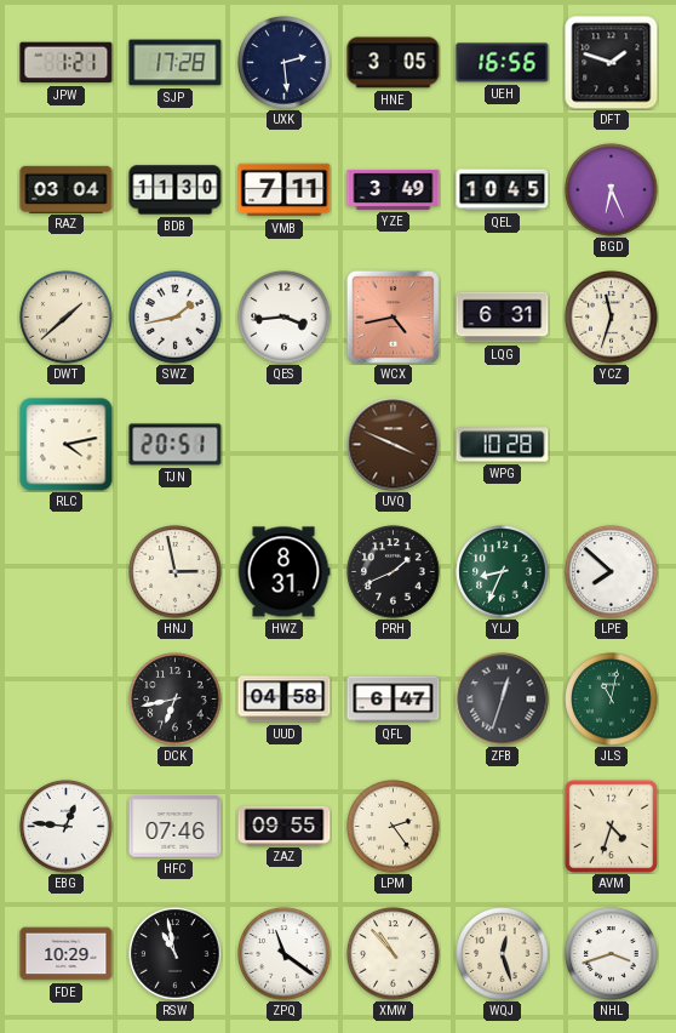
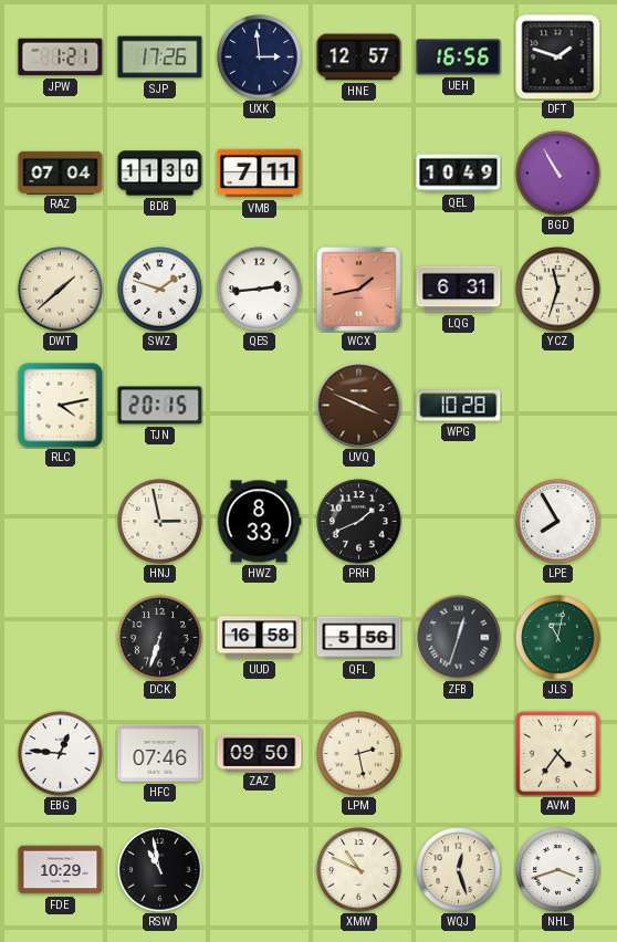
SJP: 17:28 -> 17:26
UXK: 2:29 -> 2:59
HNE: 3:05 -> 12:57
RAZ: 03:04 -> 07:04
YZE: 3:49 -> none
QEL: 10:45 -> 10:49
BGD: 6:26 -> 10:55
SWZ: 1:43 -> 1:48
QES: 3:44 -> 2:44
WCX: 4:43 -> 1:43
TJN: 20:51 -> 20:15
HWZ: 8:31 -> 8:33
YLJ: 8:34 -> none
LPE: 7:52 -> 7:55
DCK: 6:43 -> 6:33
UUD: 04:58 -> 16:58
QFL: 6:47 -> 5:56
ZAZ: 09:55 -> 09:50
LPM: 2:24 -> 2:28
AVM: 4:33 -> 4:36
ZPQ: 11:21 -> none
XMW: 10:53 -> 10:49
